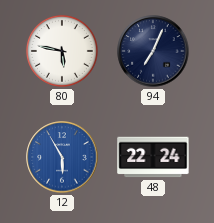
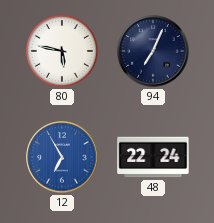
12: 5:55 -> 6:55
